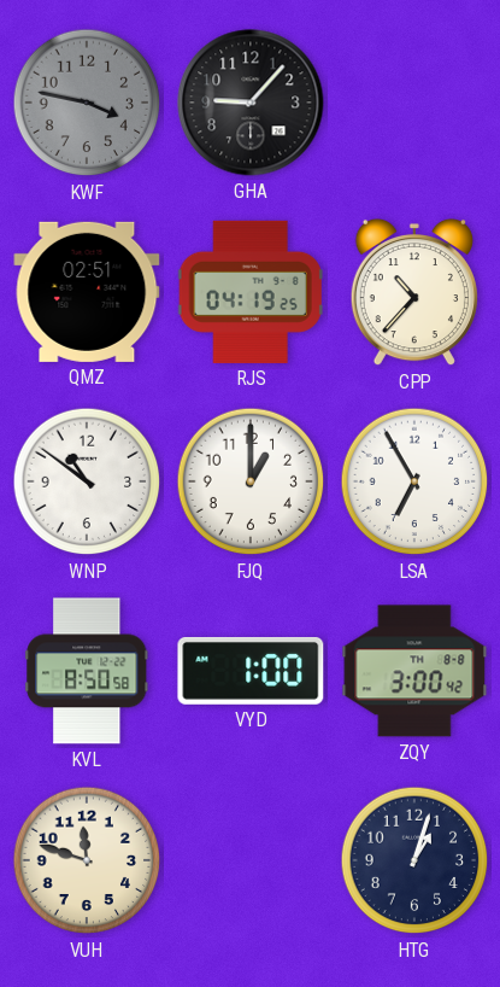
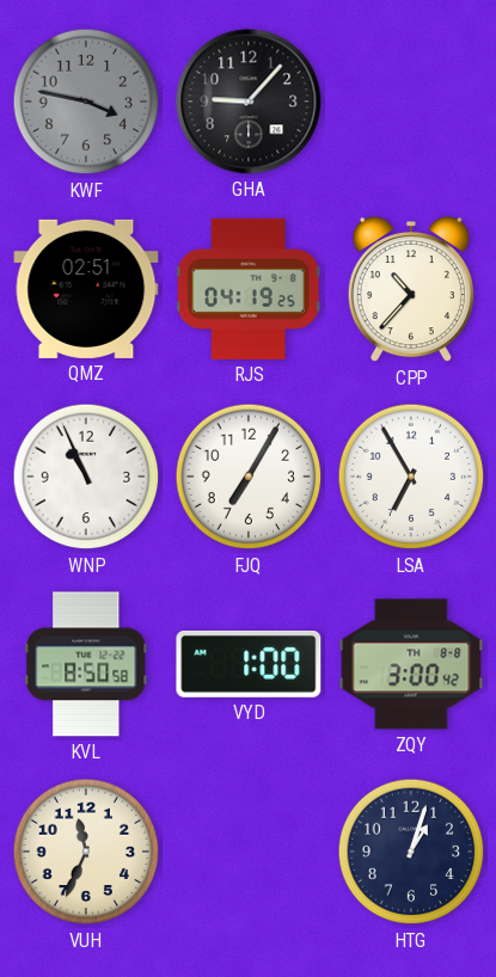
WNP: 10:51 -> 10:56
FJQ: 1:00 -> 7:05
VUH: 11:48 -> 11:34
